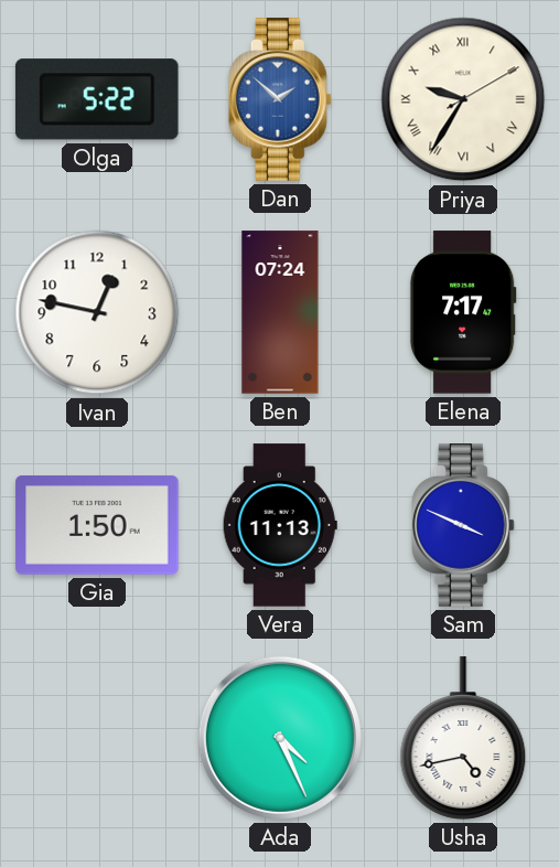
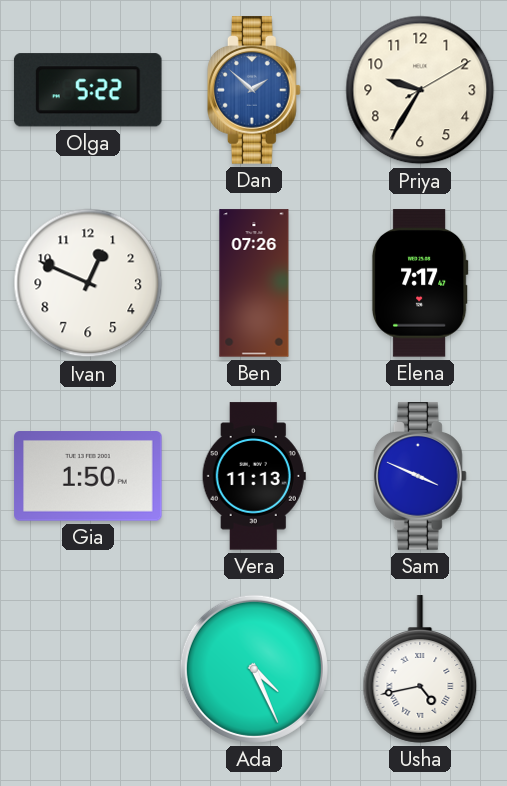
Priya numerals: Roman -> Arabic
Ivan: 12:47 -> 12:49
Ben: 07:24 -> 07:26
